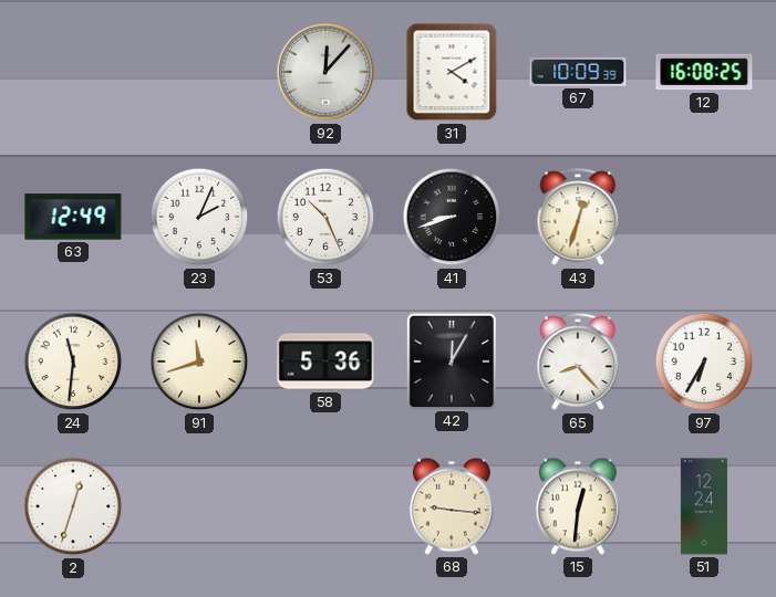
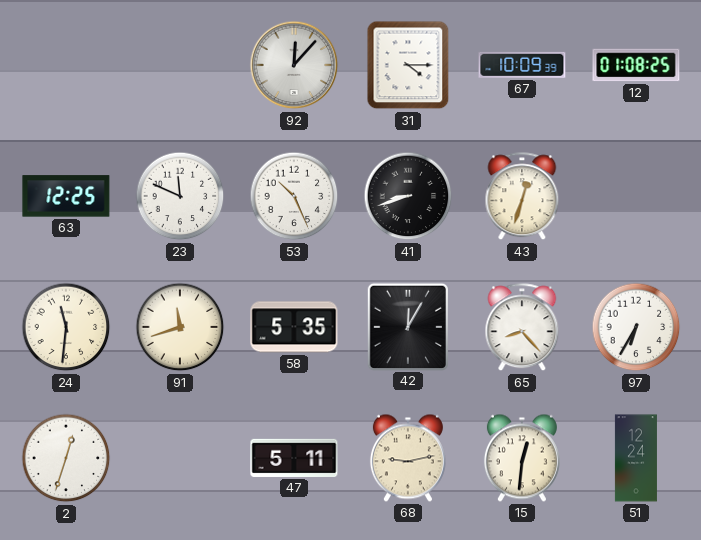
31: 4:10 -> 4:15
12: 16:08 -> 01:08
63: 12:49 -> 12:25
23: 2:04 -> 11:49
58: 5:36 -> 5:35
47: none -> 5:11
68: 9:16 -> 9:13
